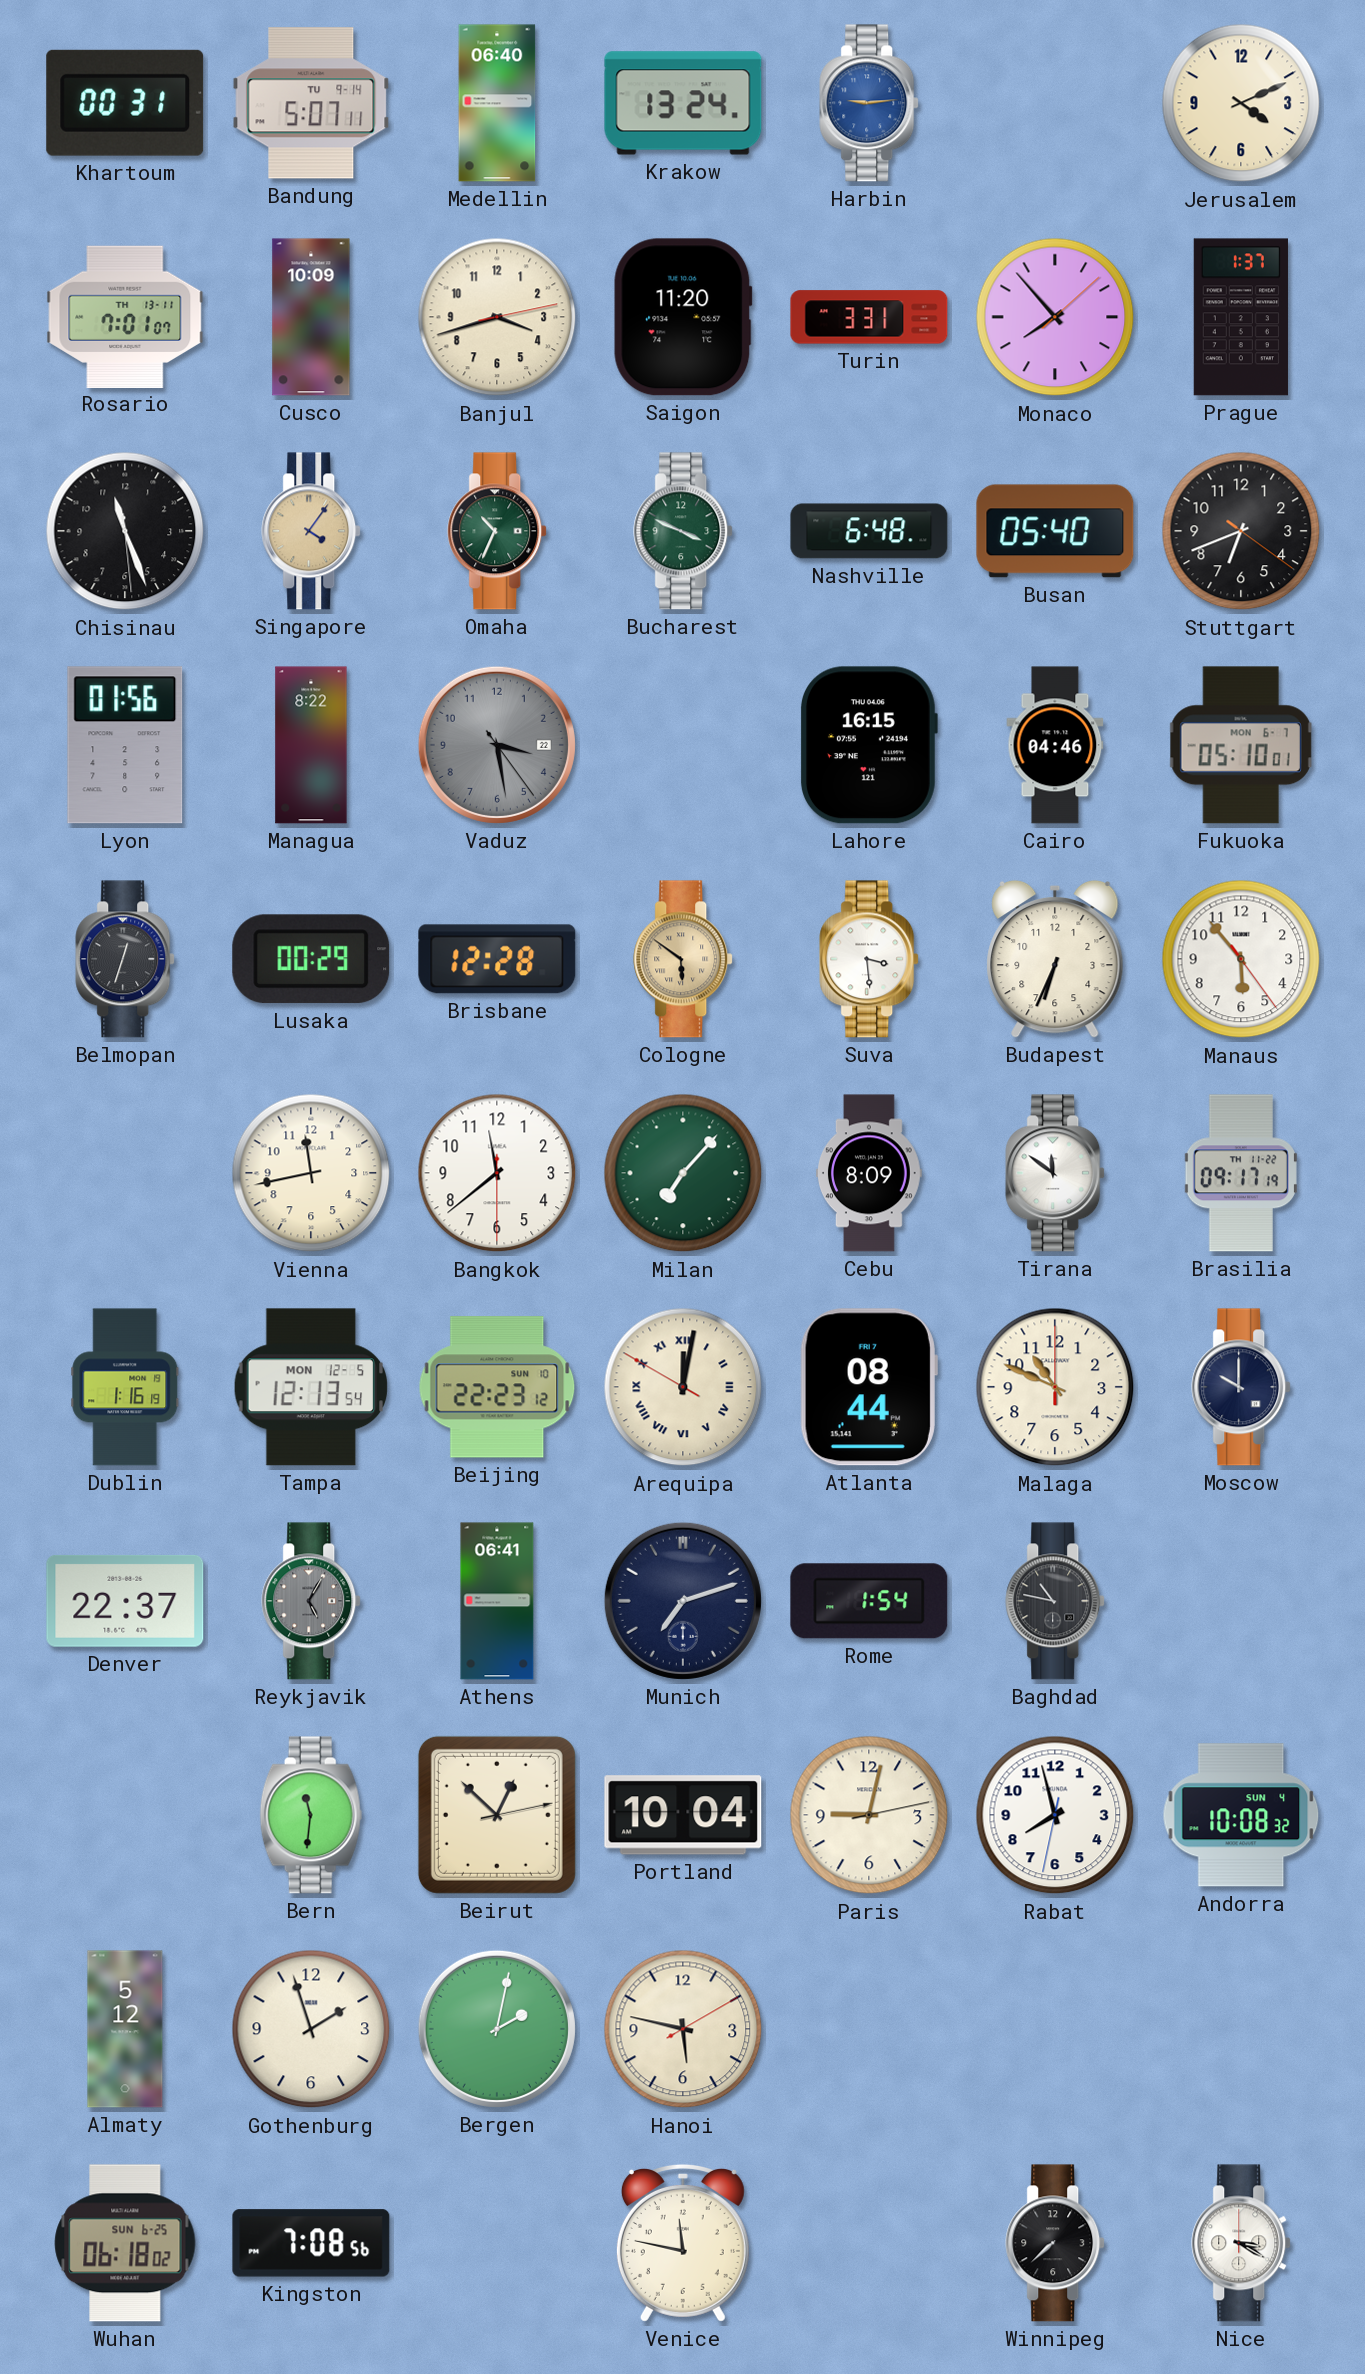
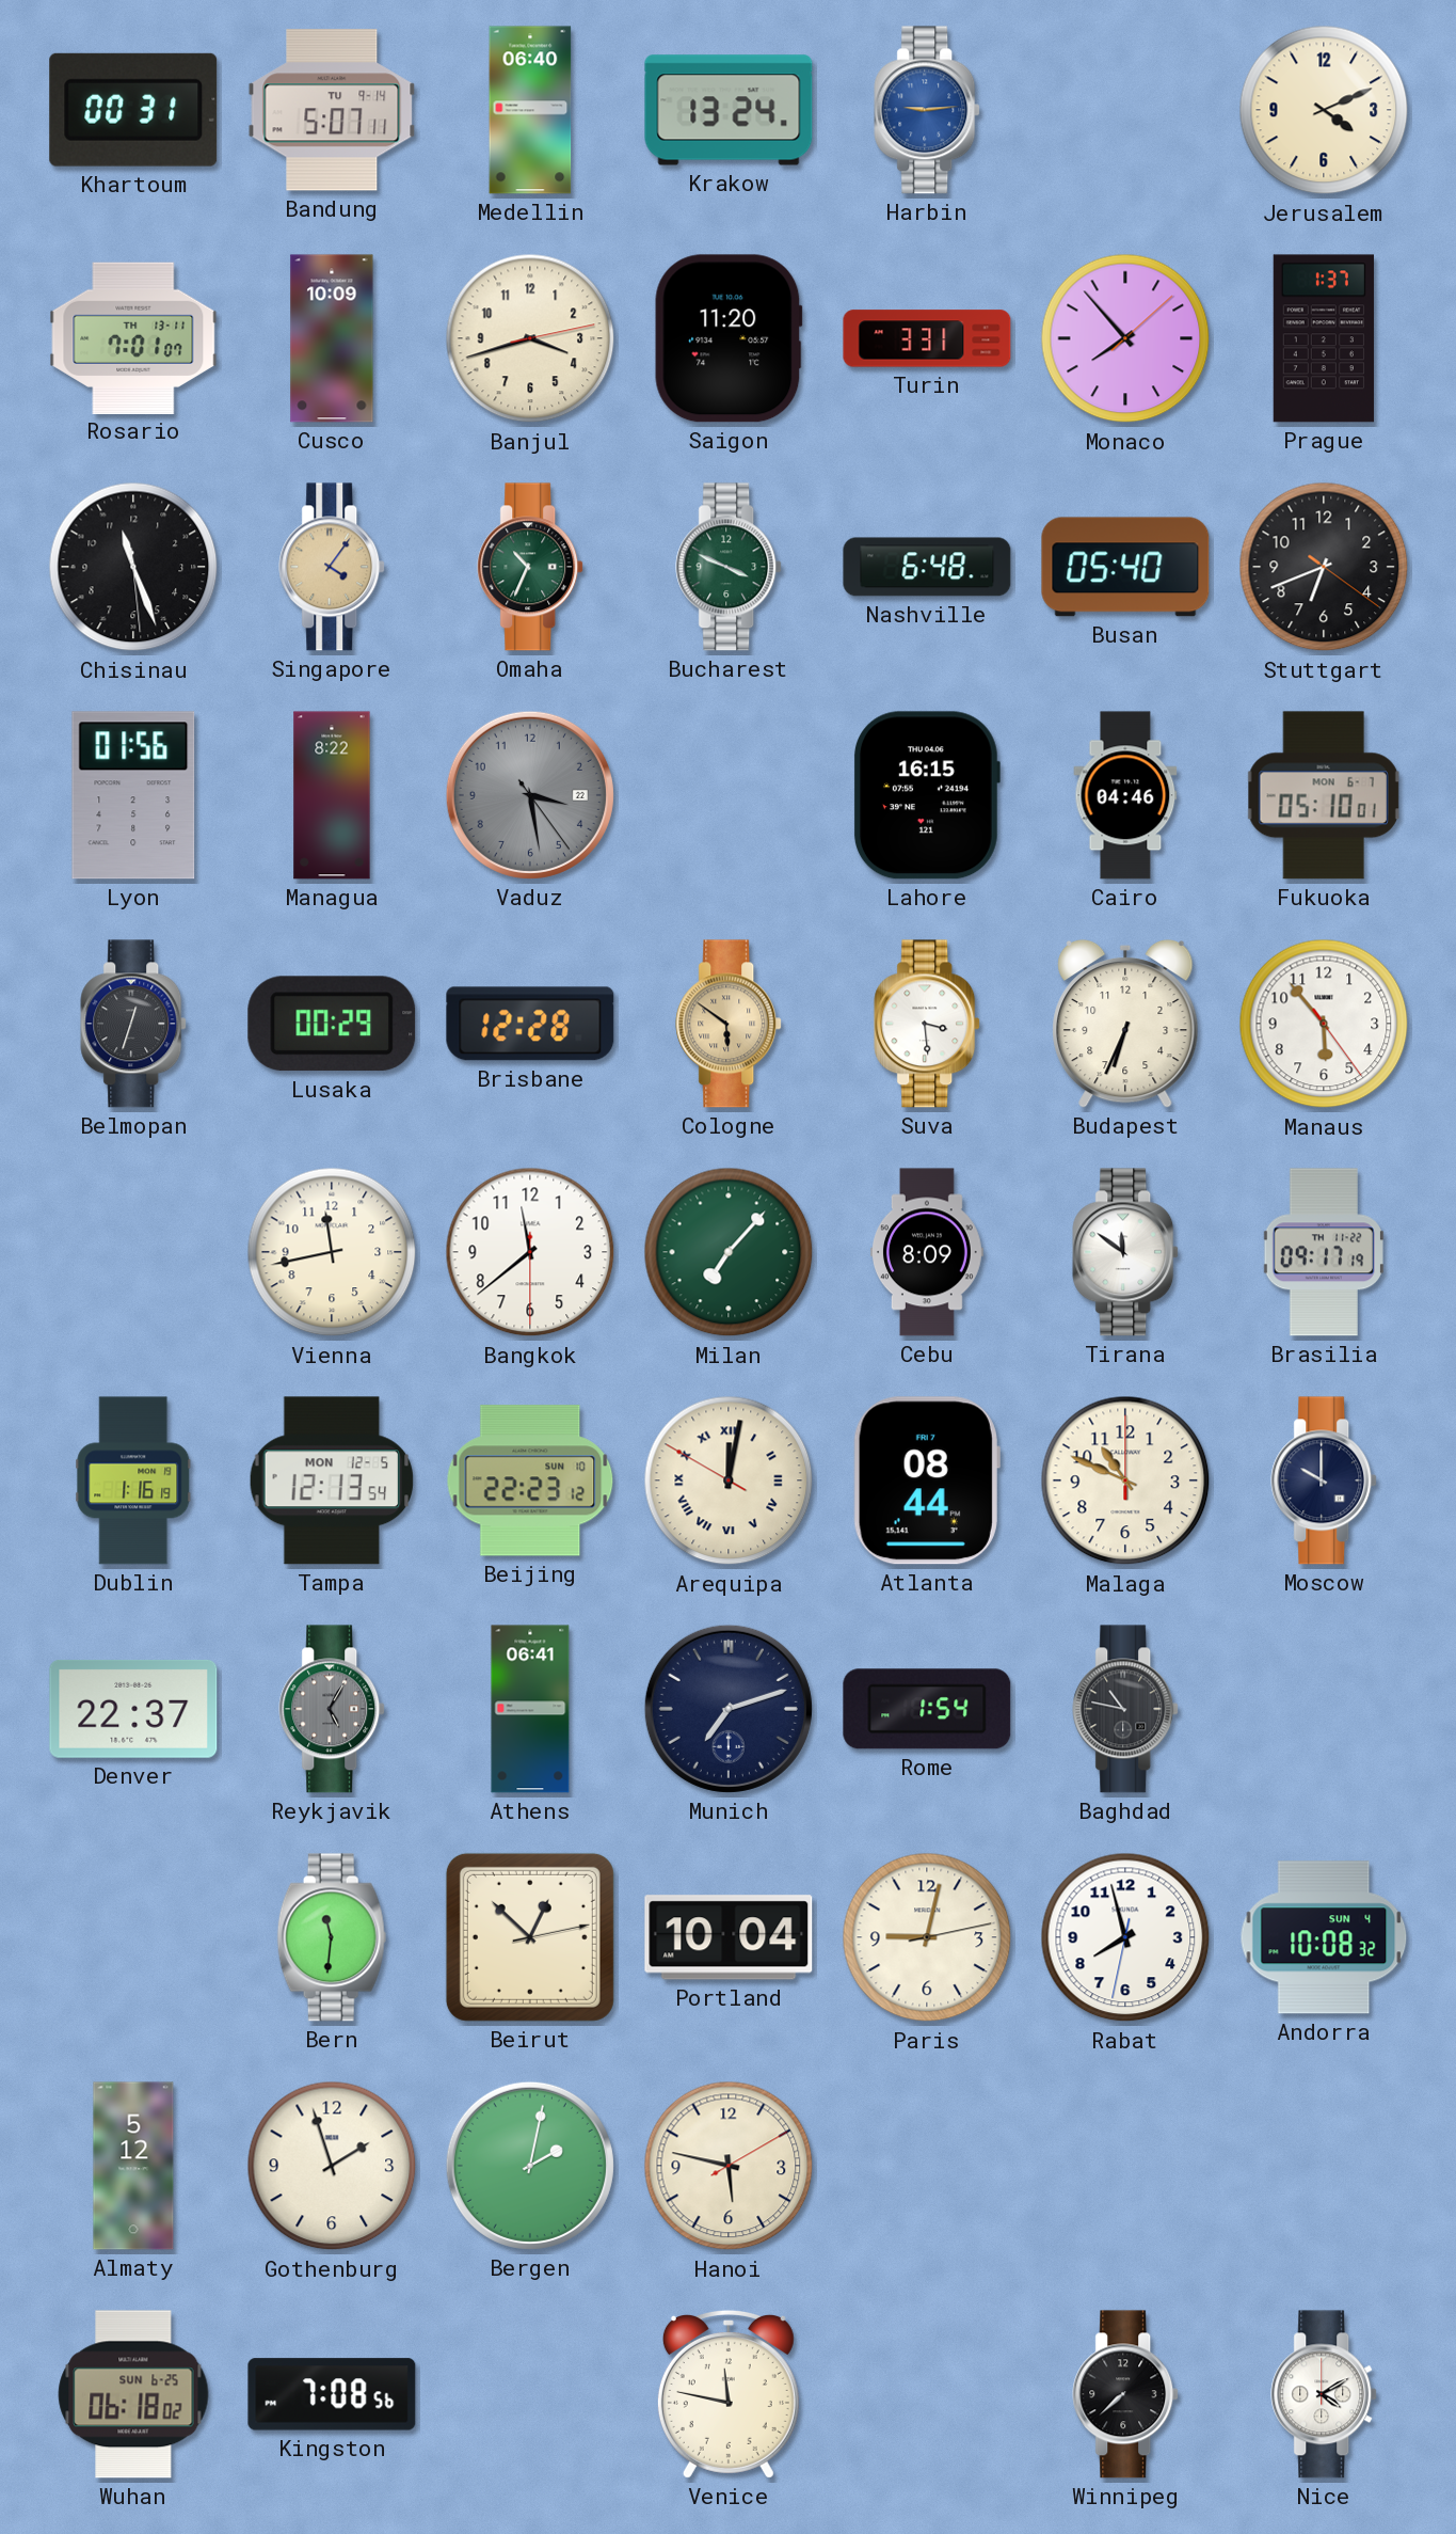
Nice: 3:20 -> 4:10
